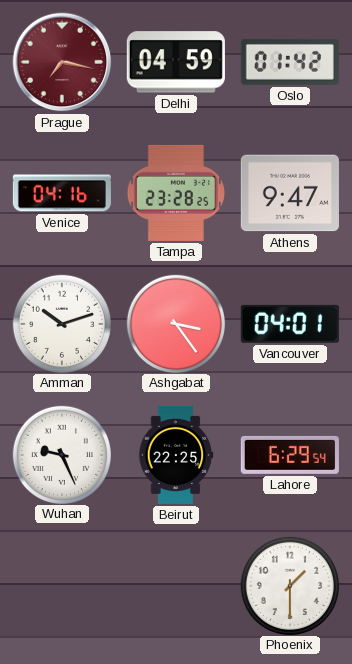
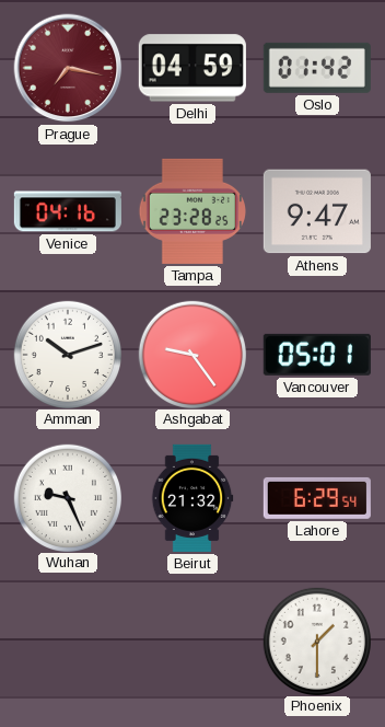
Ashgabat: 3:24 -> 9:24
Vancouver: 04:01 -> 05:01
Beirut: 22:25 -> 21:32
